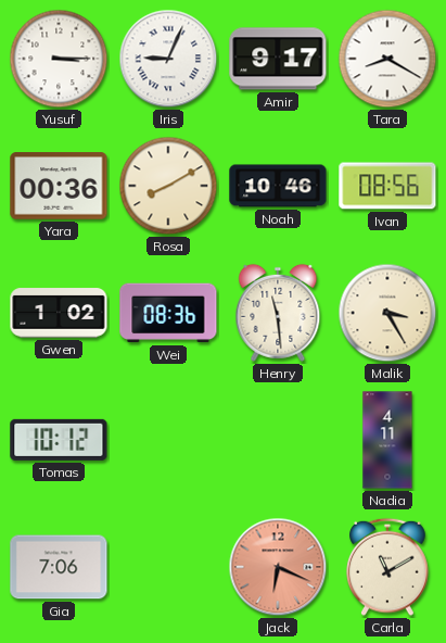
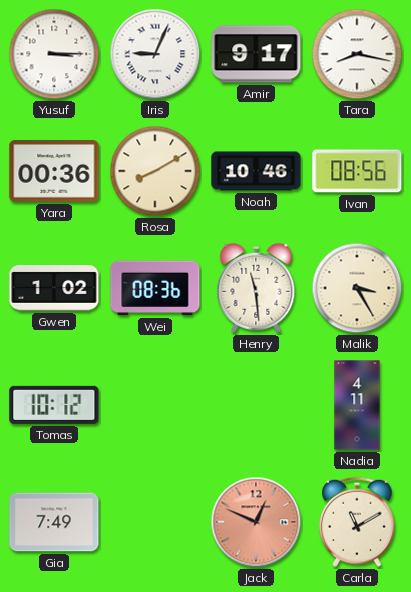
Tara: 8:20 -> 8:17
Gia: 7:06 -> 7:49
Jack: 6:19 -> 12:49
